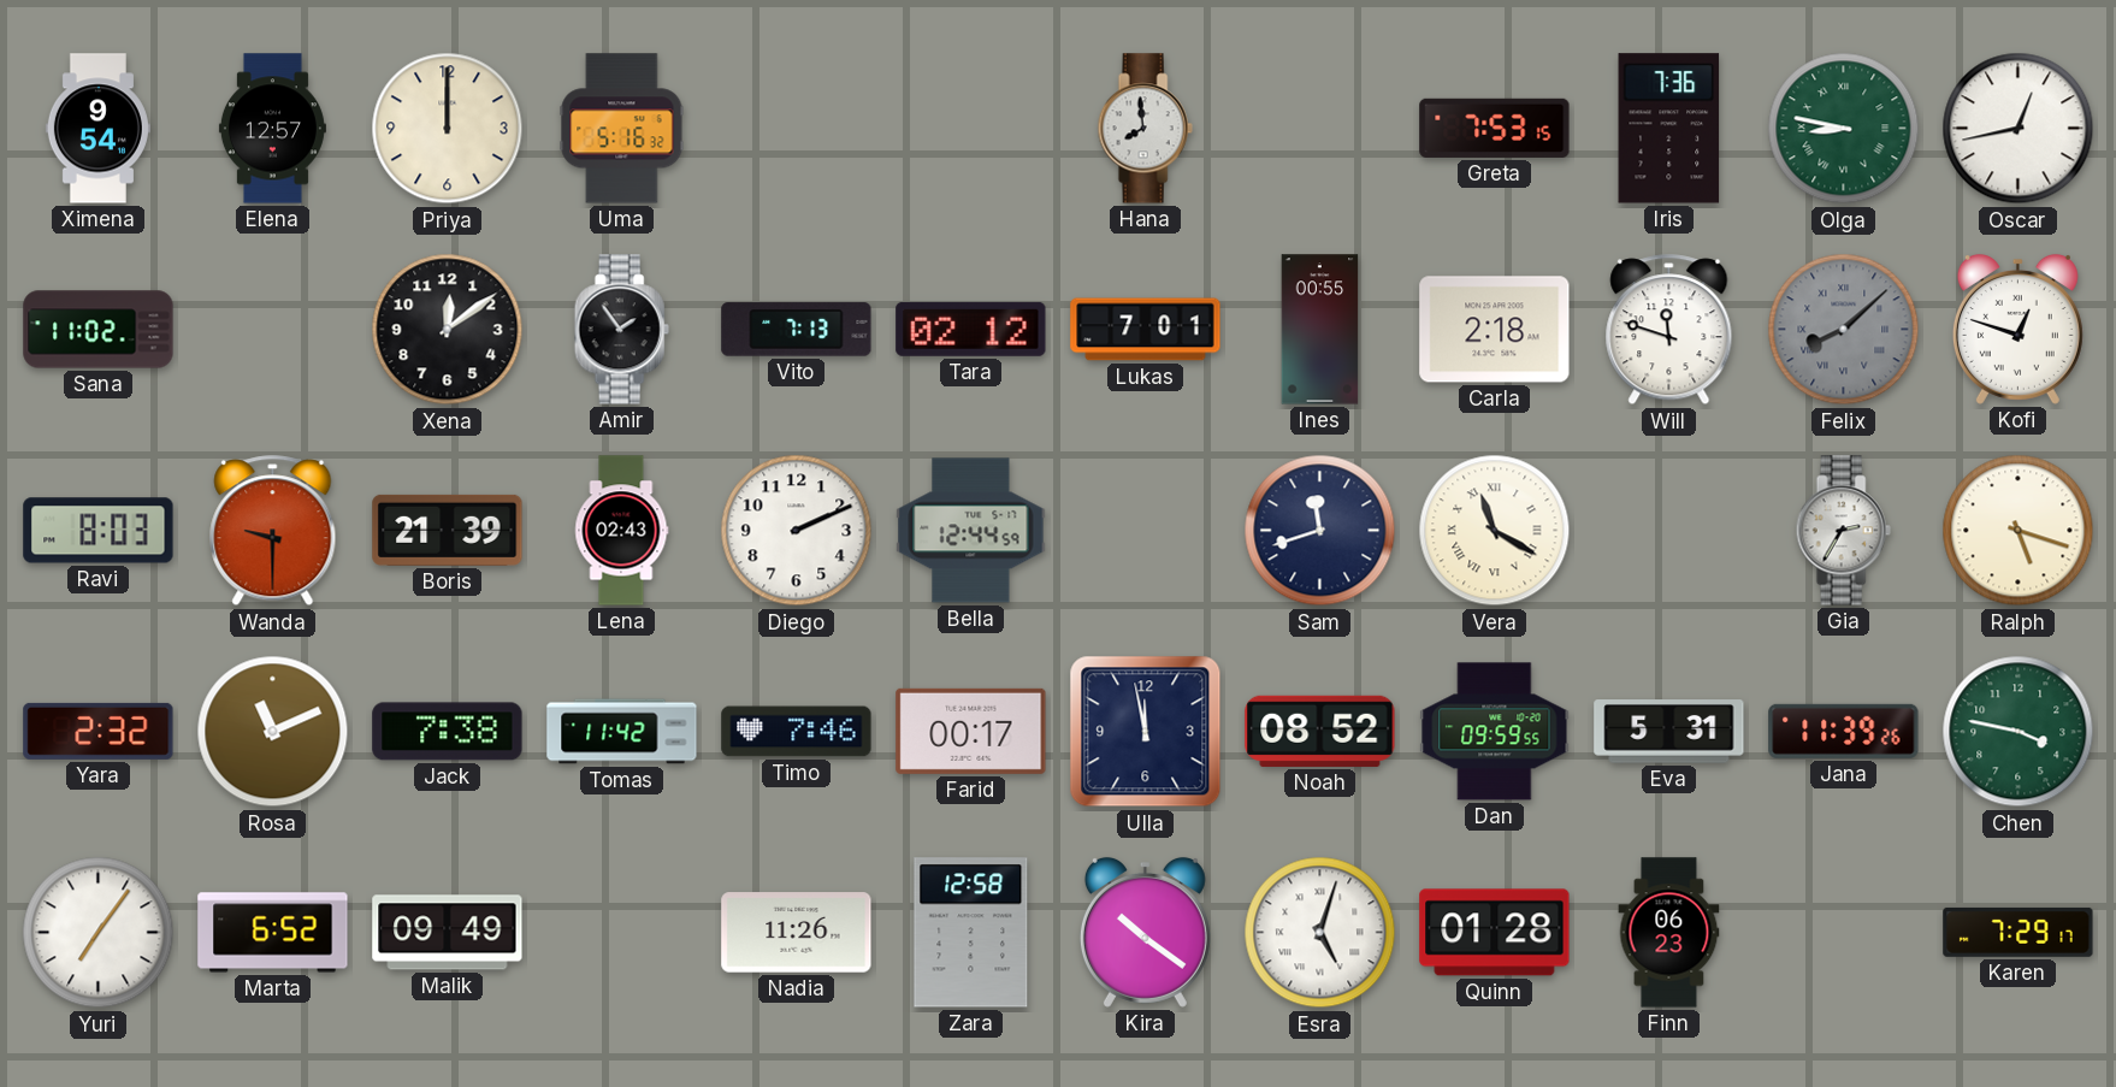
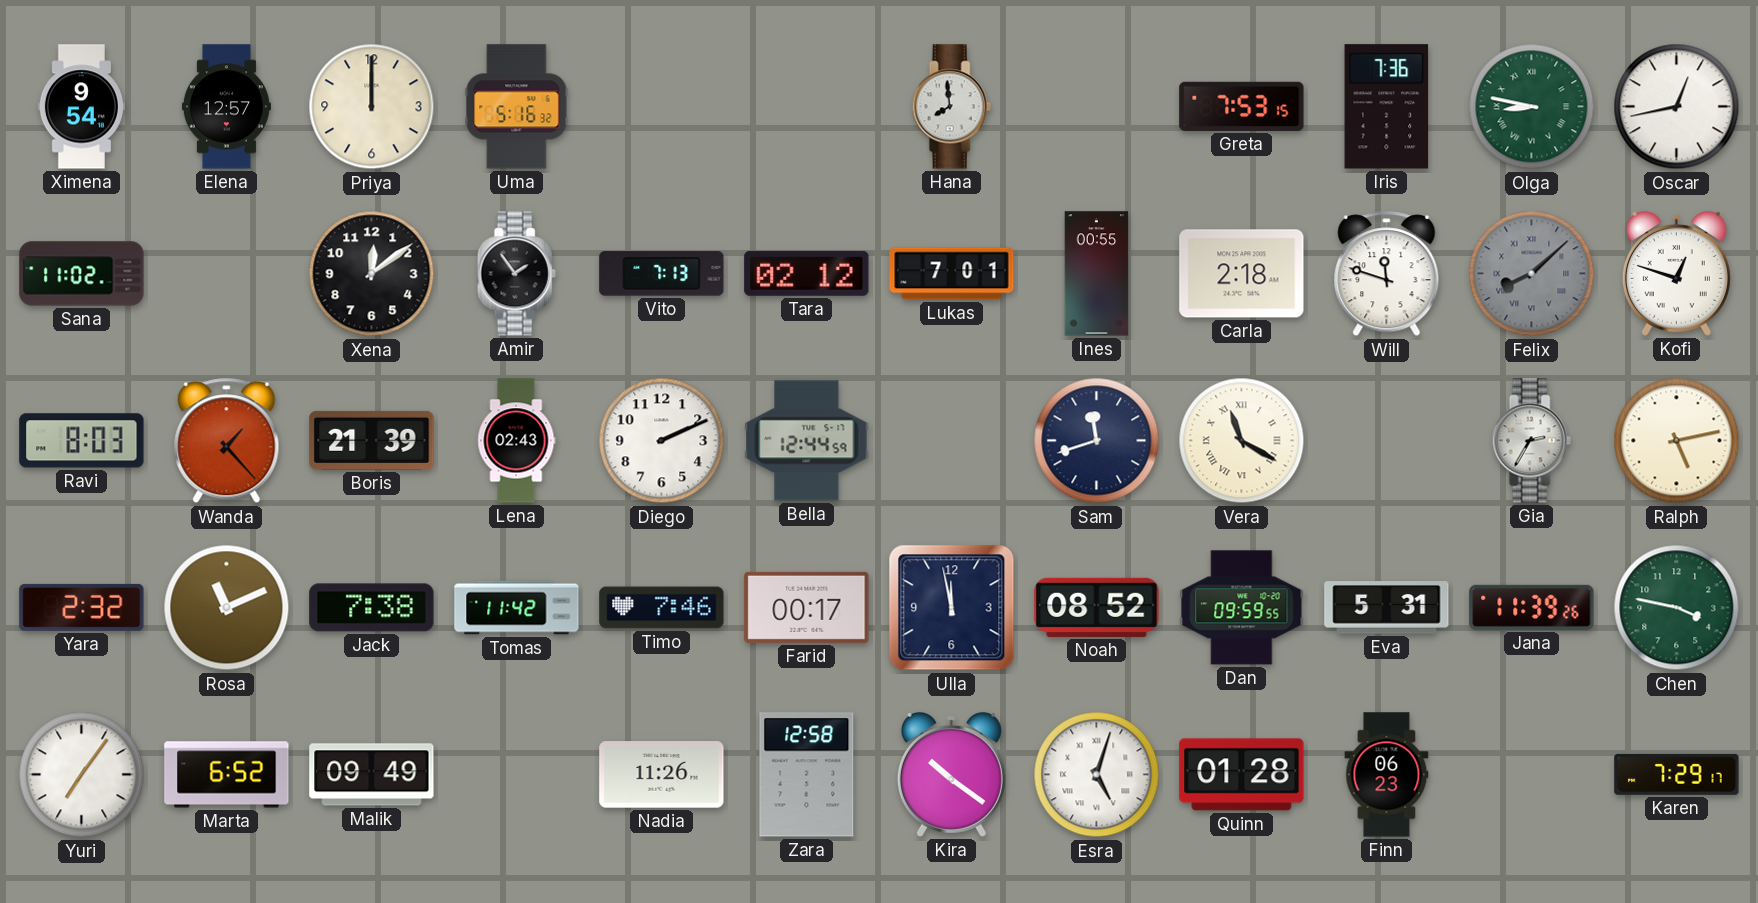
Wanda: 9:30 -> 1:23
Ralph: 5:18 -> 5:13
